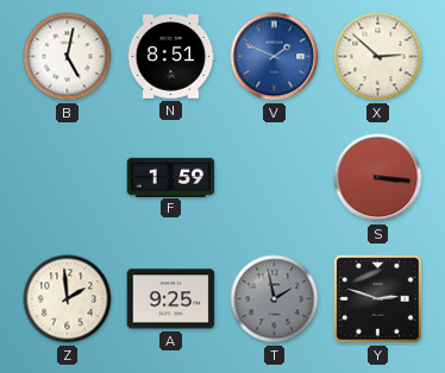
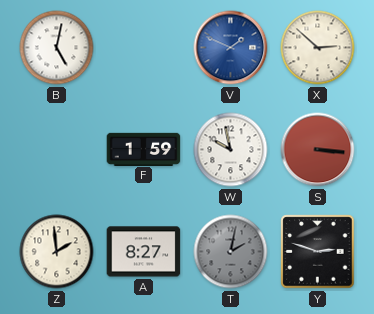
N: 8:51 -> none
W: none -> 9:58
A: 9:25 -> 8:27
T: 1:58 -> 2:02
